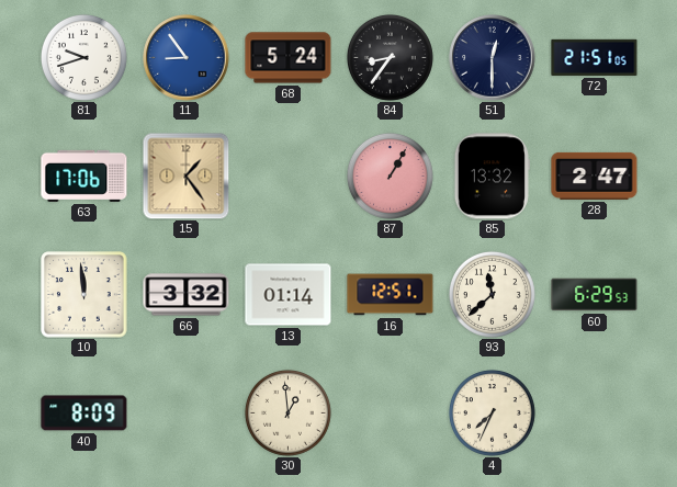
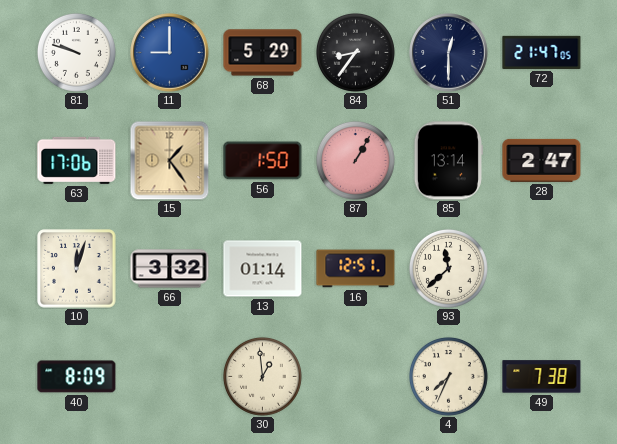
81: 9:42 -> 9:48
11: 8:54 -> 9:00
68: 5:24 -> 5:29
72: 21:51 -> 21:47
56: none -> 1:50
85: 13:32 -> 13:14
10: 11:59 -> 12:03
60: 6:29 -> none
49: none -> 7:38
